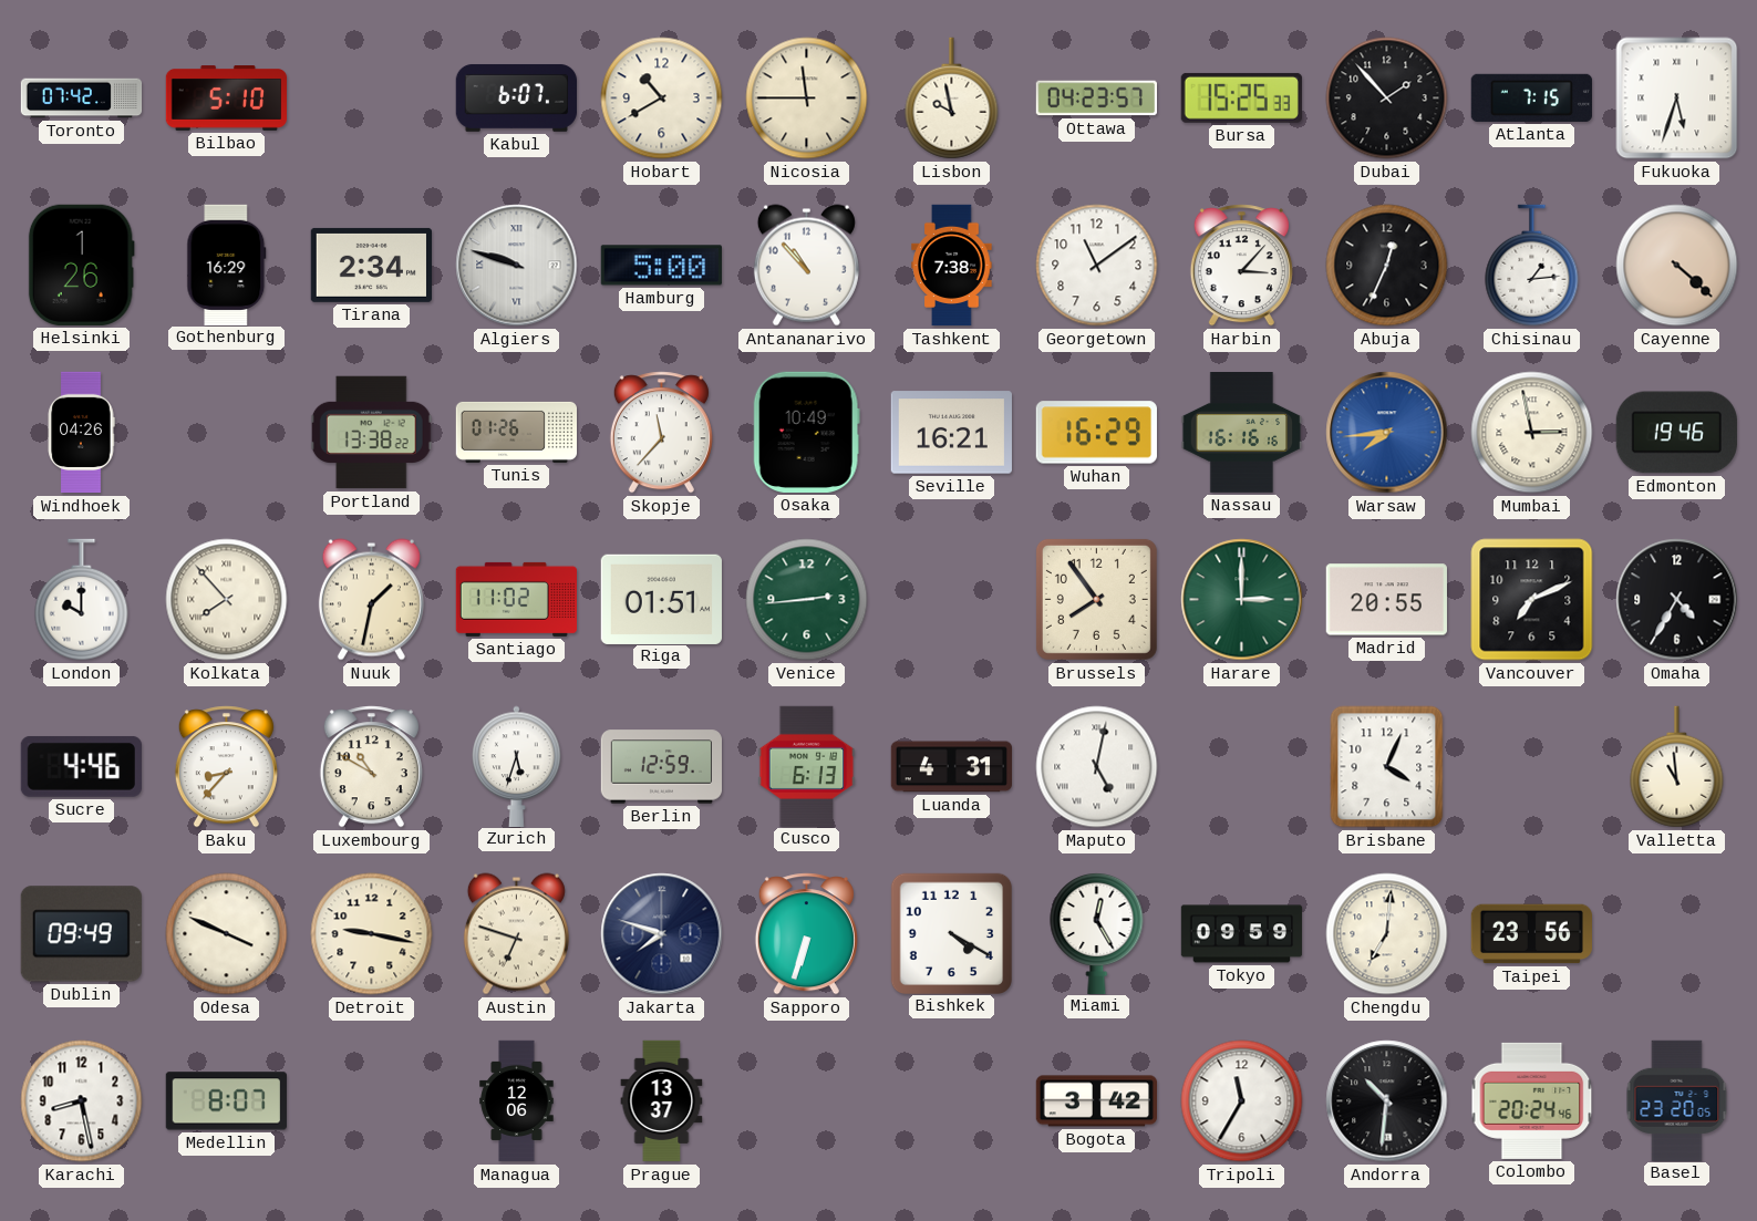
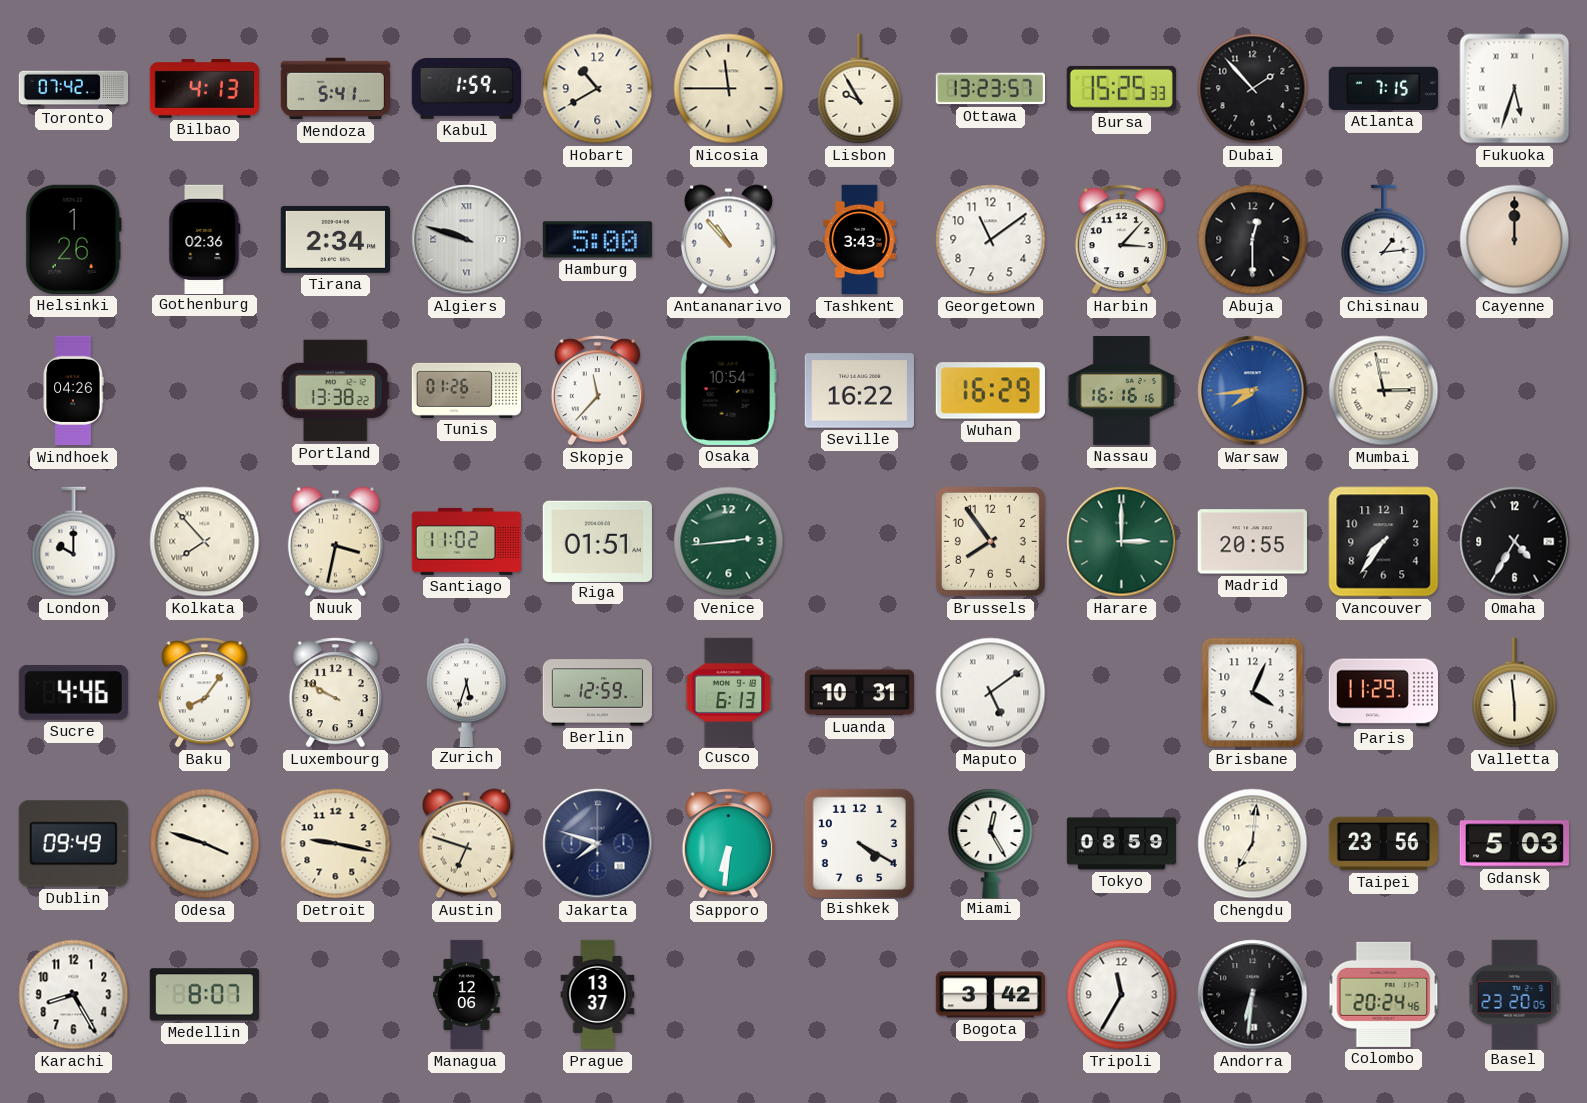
Bilbao: 5:10 -> 4:13
Mendoza: none -> 5:41
Kabul: 6:07 -> 1:59
Lisbon: 9:58 -> 9:55
Ottawa: 04:23 -> 13:23
Gothenburg: 16:29 -> 02:36
Tashkent: 7:38 -> 3:43
Abuja: 12:34 -> 12:30
Cayenne: 4:22 -> 12:00
Osaka: 10:49 -> 10:54
Seville: 16:21 -> 16:22
Edmonton: 19:46 -> none
Nuuk: 1:32 -> 3:32
Vancouver: 7:11 -> 7:36
Baku: 8:37 -> 8:06
Luxembourg: 10:50 -> 9:50
Luanda: 4:31 -> 10:31
Maputo: 5:02 -> 5:09
Paris: none -> 11:29
Valletta: 10:59 -> 5:59
Odesa: 3:49 -> 3:48
Sapporo: 6:33 -> 6:31
Tokyo: 09:59 -> 08:59
Gdansk: none -> 5:03
Karachi: 8:28 -> 8:25
Andorra: 10:31 -> 6:31
